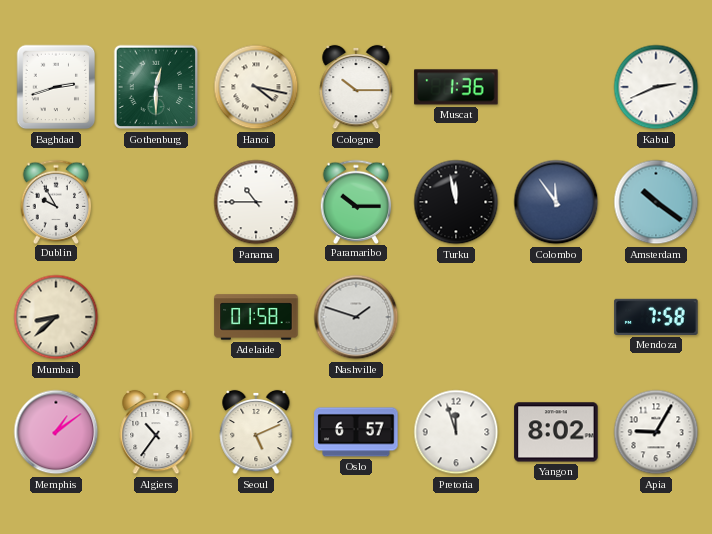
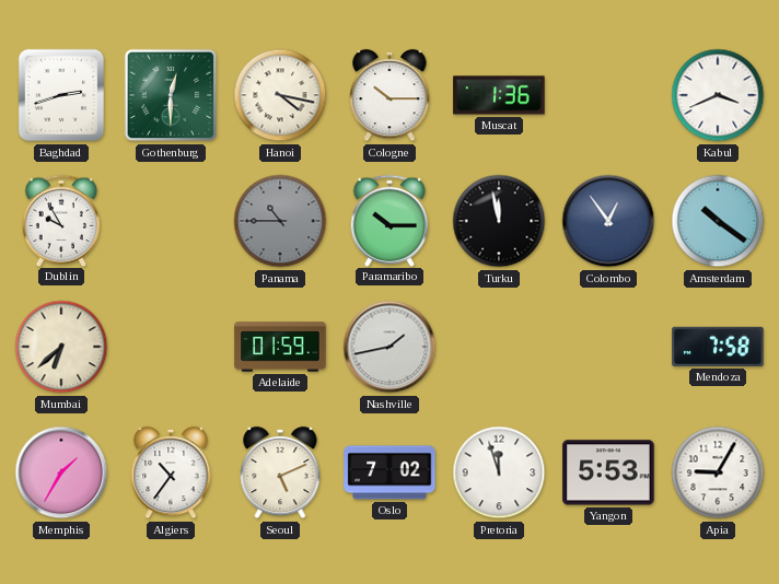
Kabul: 2:41 -> 3:41
Panama dial: white -> grey
Colombo: 11:54 -> 12:54
Mumbai: 8:38 -> 6:38
Adelaide: 01:58 -> 01:59
Nashville: 1:48 -> 1:43
Memphis: 1:09 -> 1:35
Oslo: 6:57 -> 7:02
Yangon: 8:02 -> 5:53
